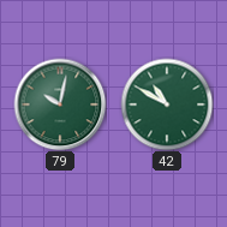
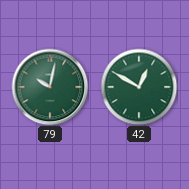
42: 10:50 -> 12:50
